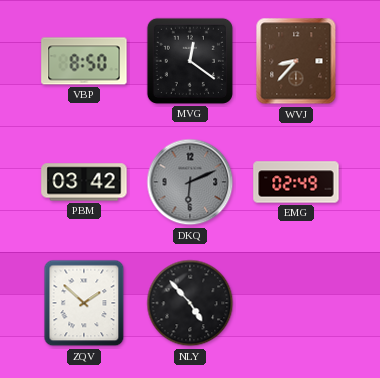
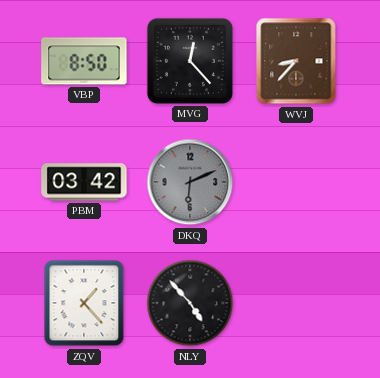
MVG: 12:21 -> 12:23
EMG: 02:49 -> none
ZQV: 1:52 -> 1:23
